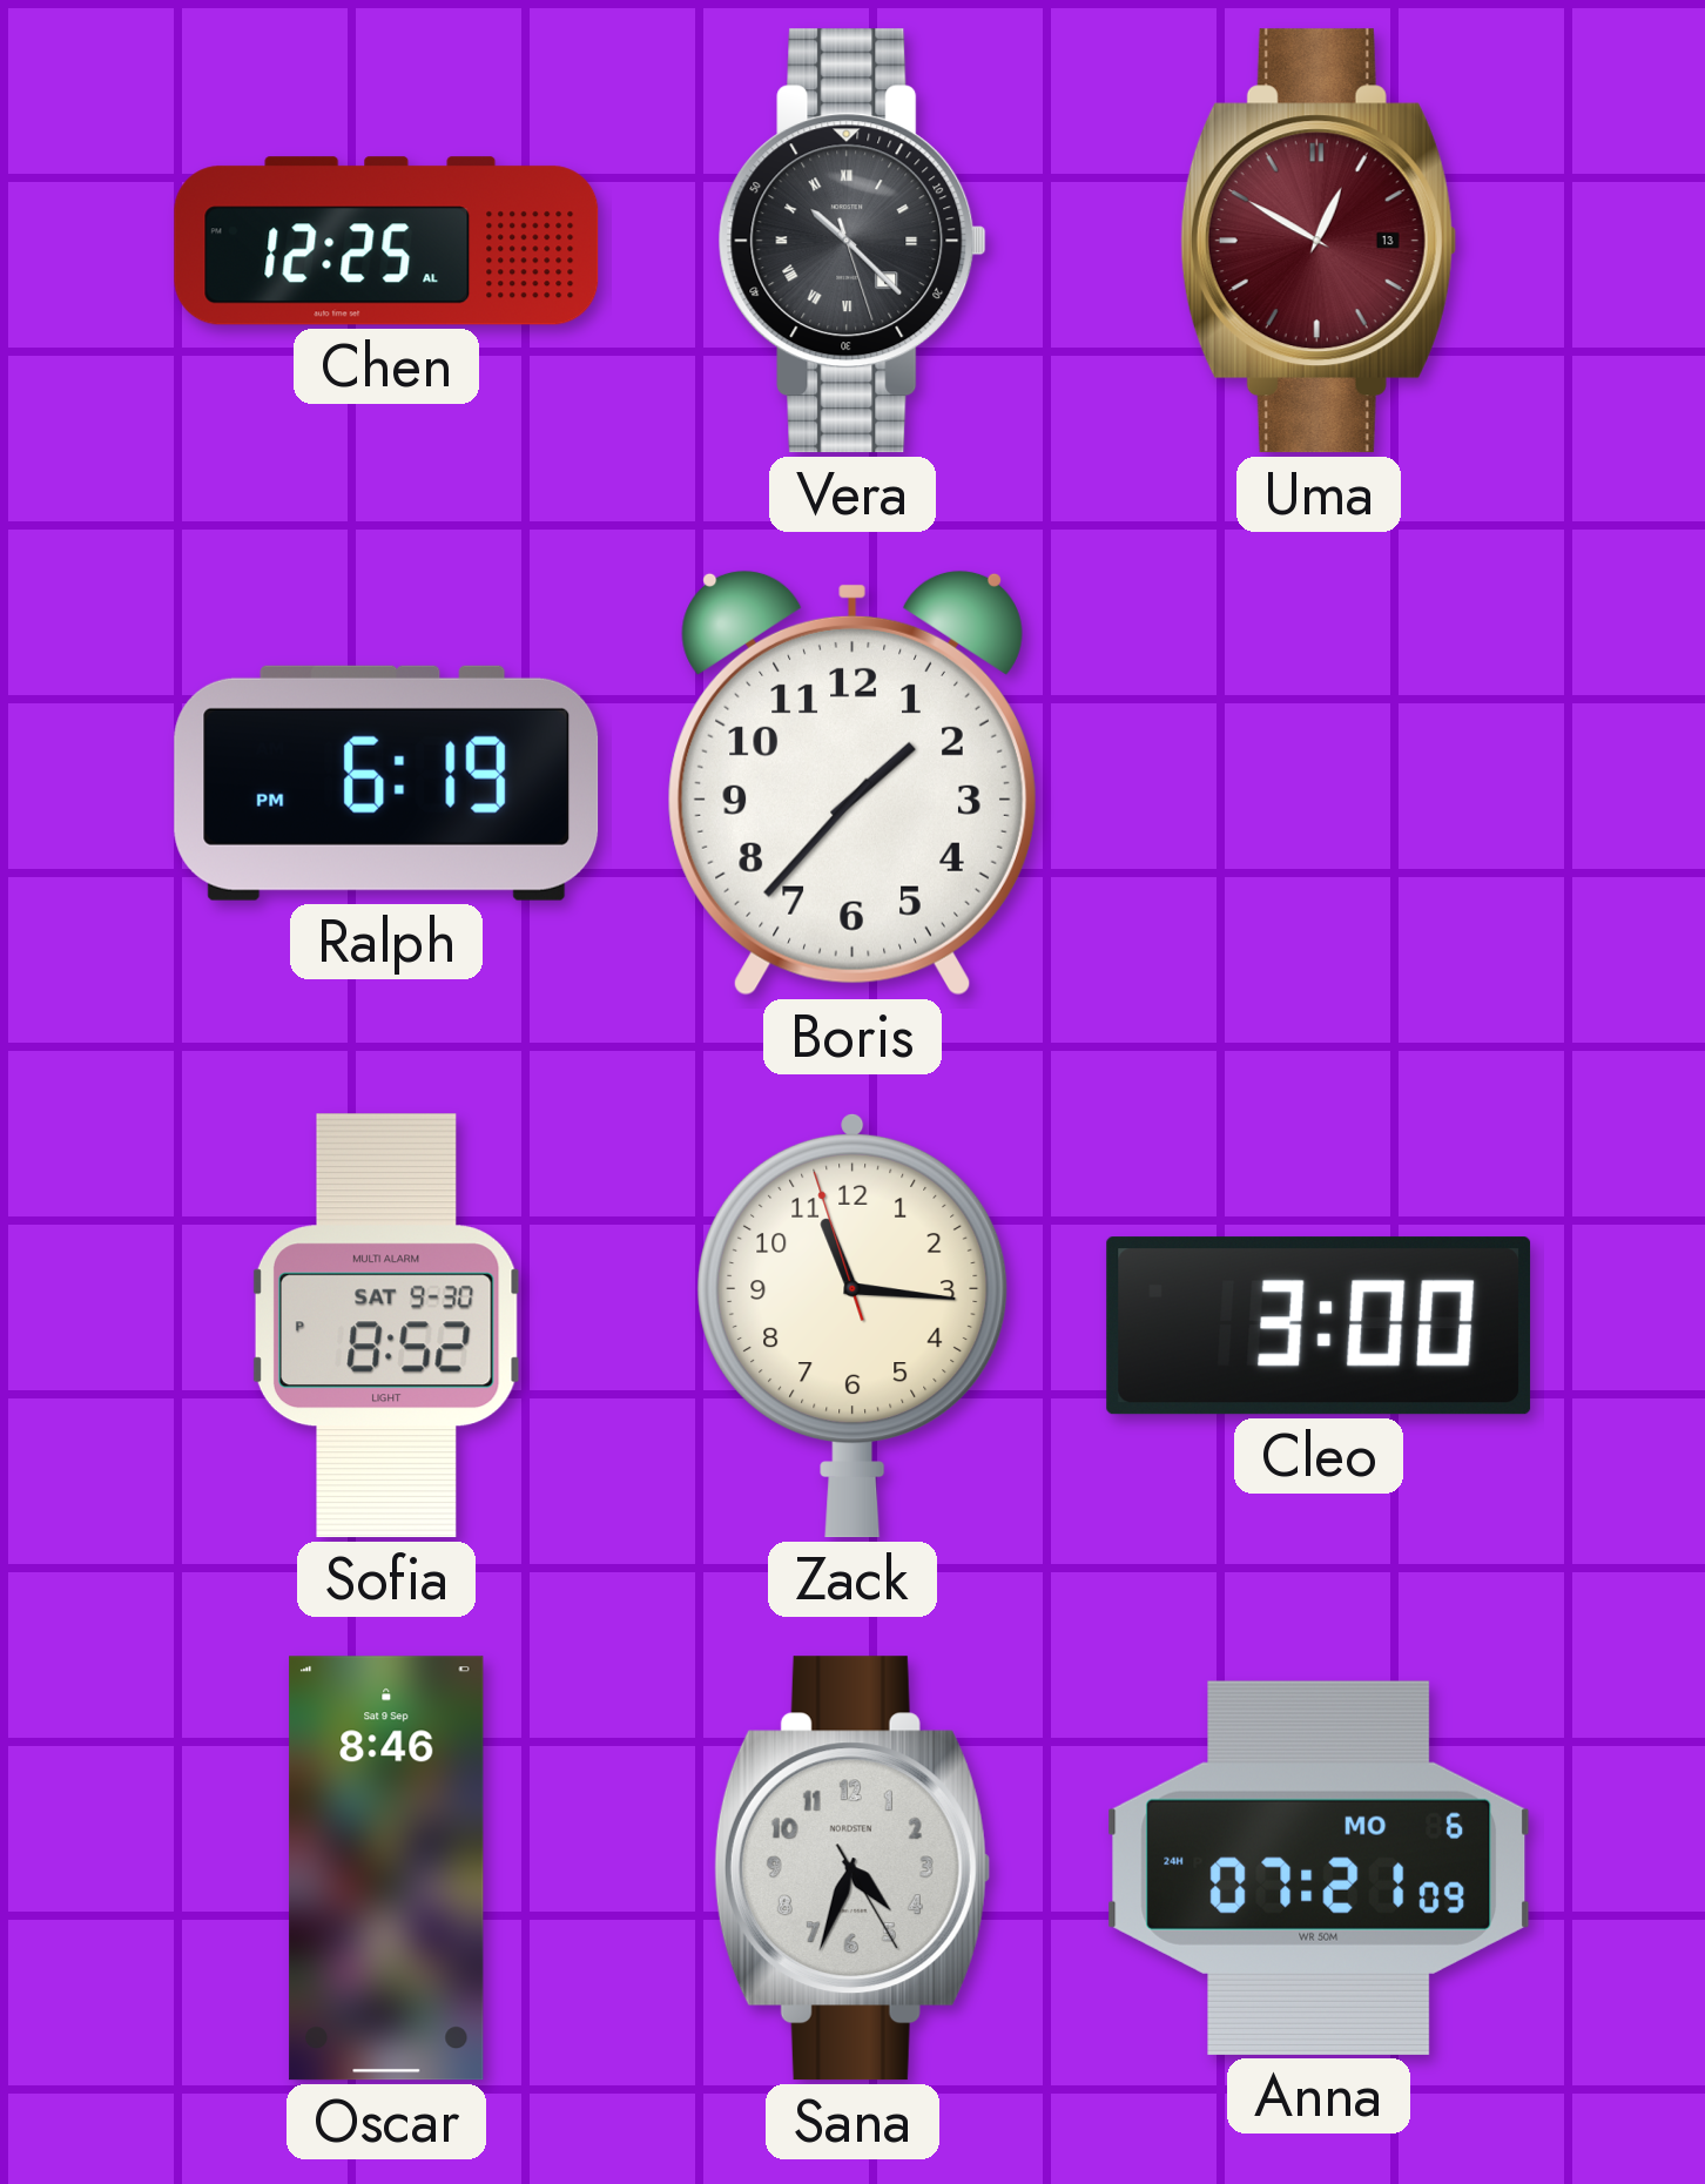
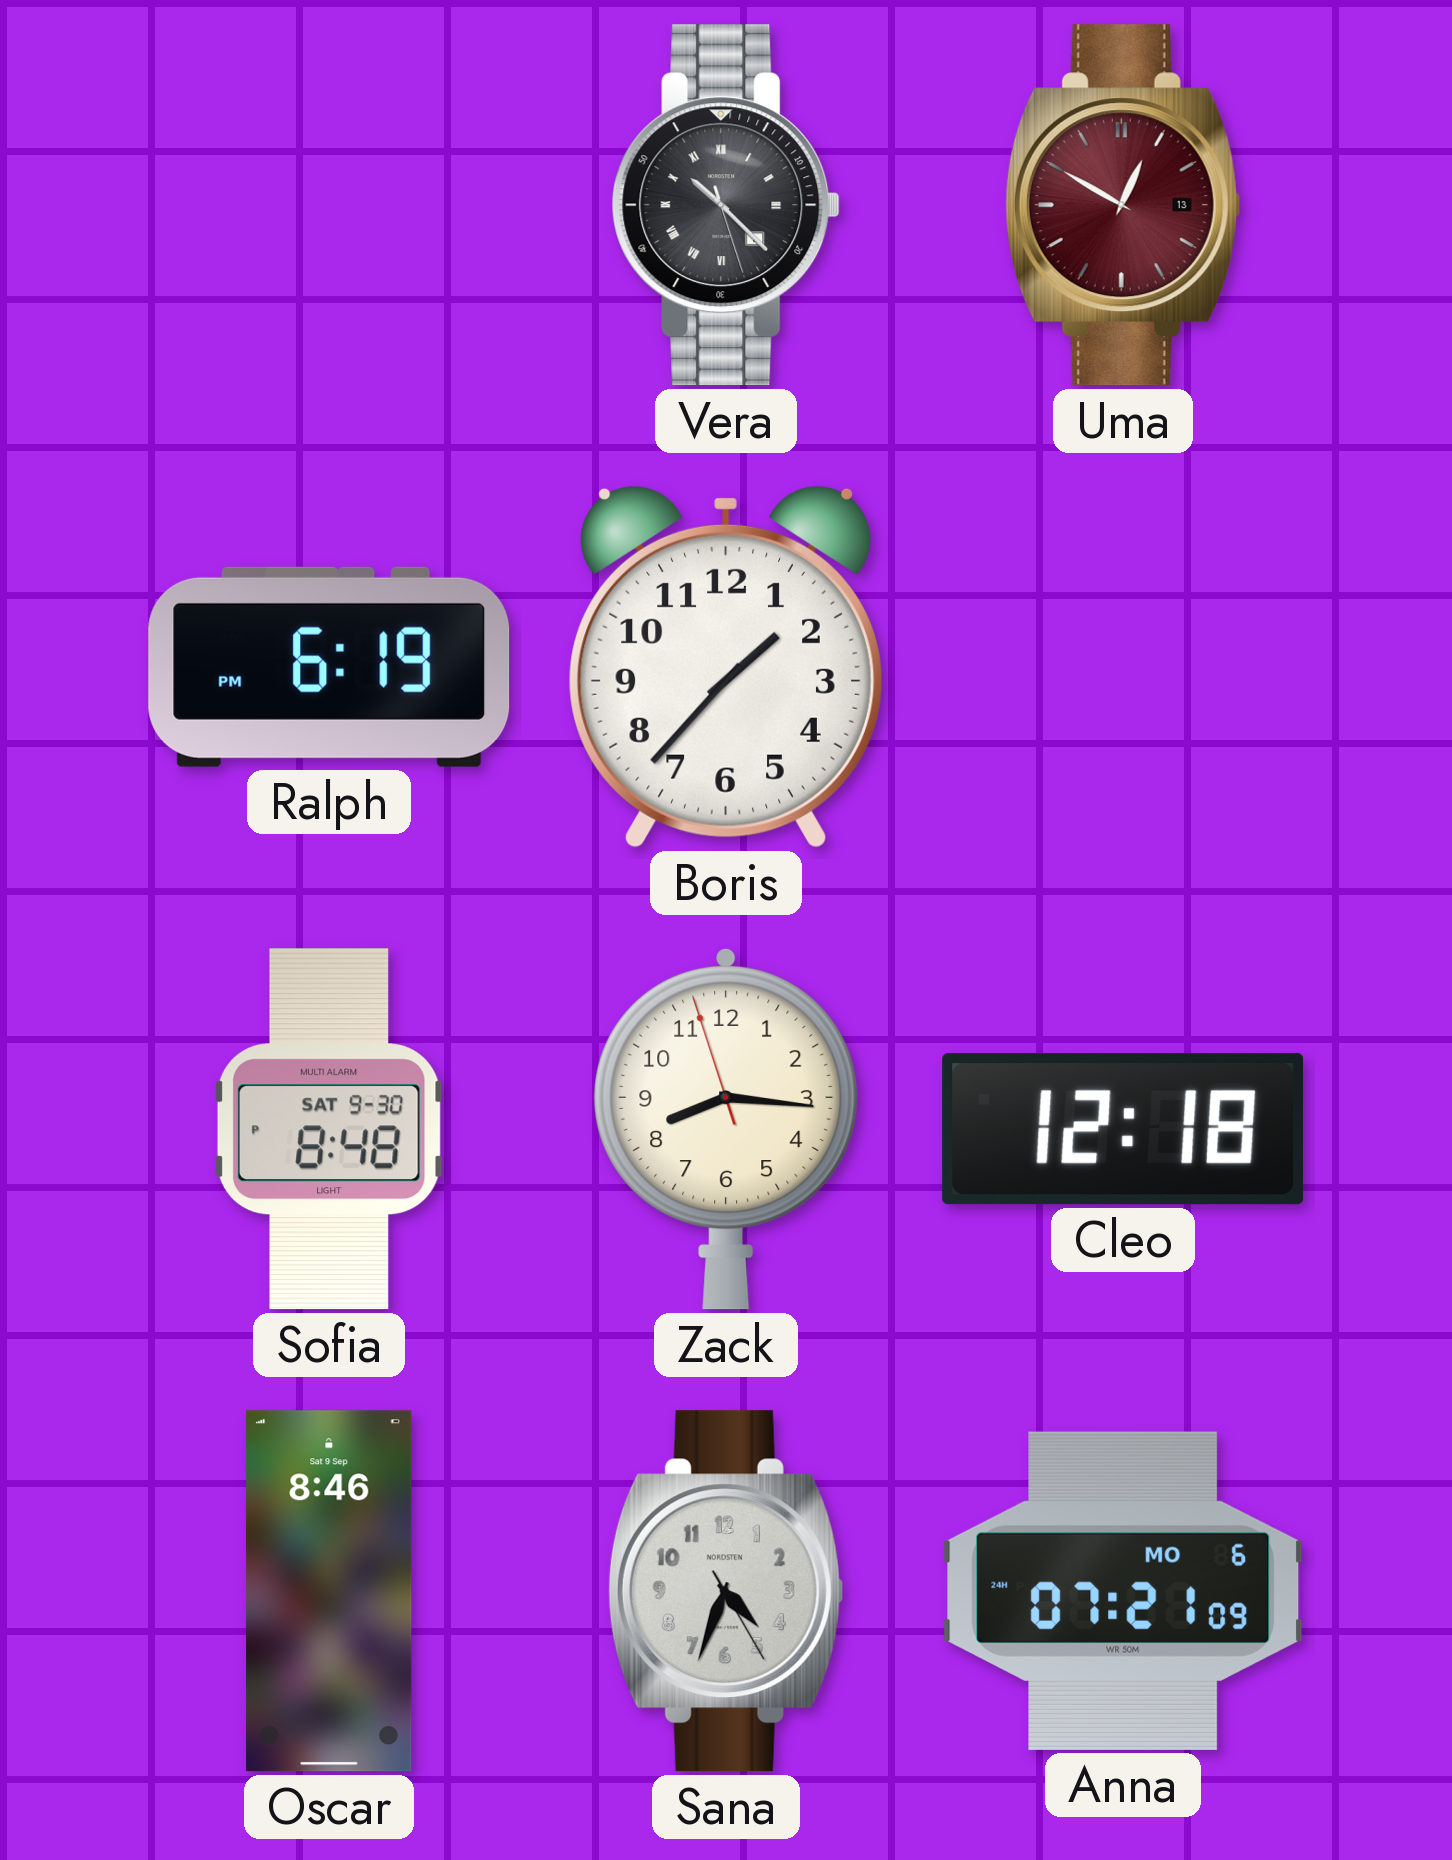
Chen: 12:25 -> none
Sofia: 8:52 -> 8:48
Zack: 11:15 -> 8:15
Cleo: 3:00 -> 12:18
